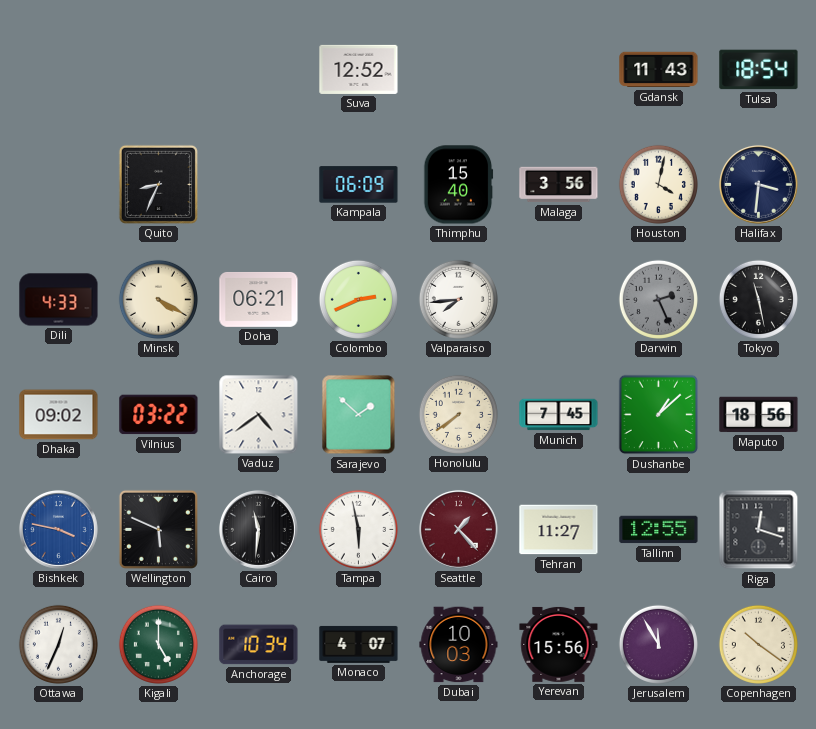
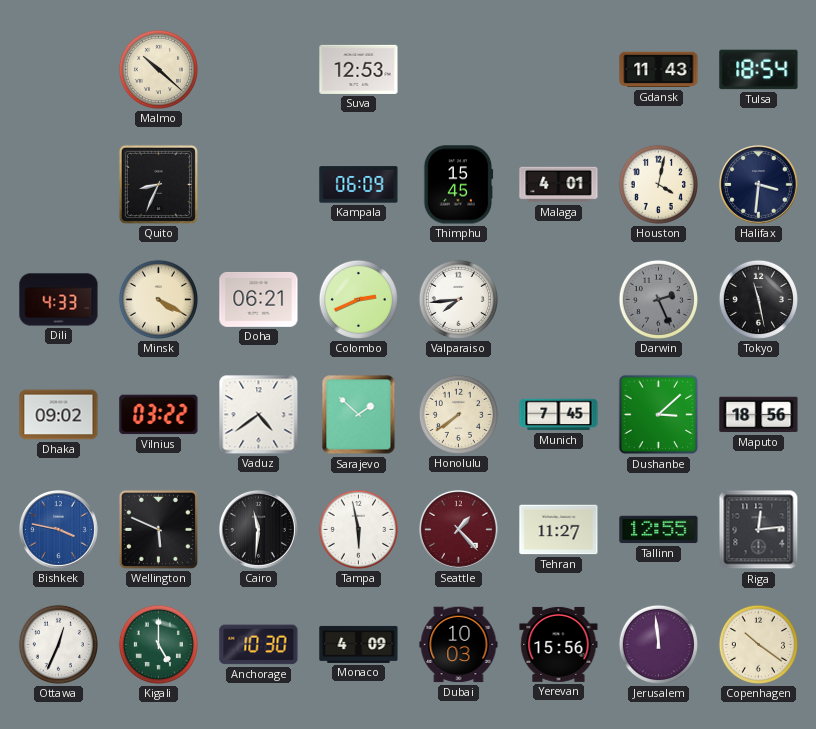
Malmo: none -> 10:22
Suva: 12:52 -> 12:53
Thimphu: 15:40 -> 15:45
Malaga: 3:56 -> 4:01
Dushanbe: 1:08 -> 3:08
Riga: 12:18 -> 12:14
Anchorage: 10:34 -> 10:30
Monaco: 4:07 -> 4:09
Jerusalem: 11:55 -> 11:59
